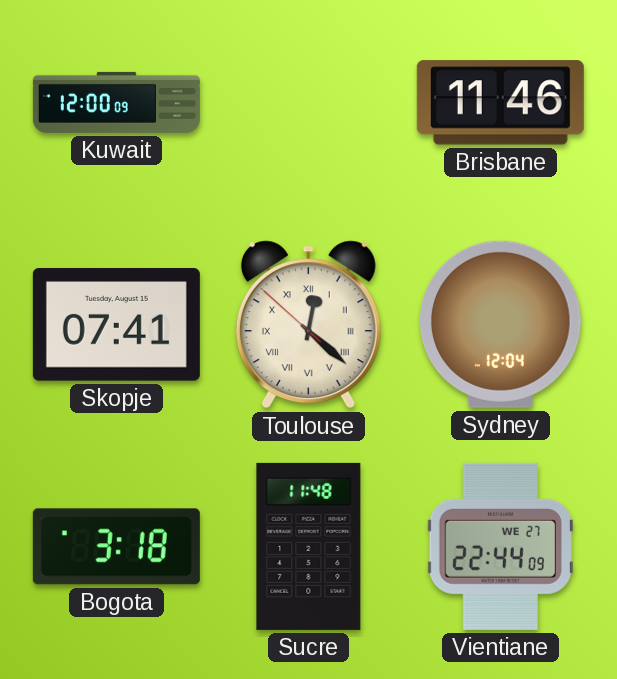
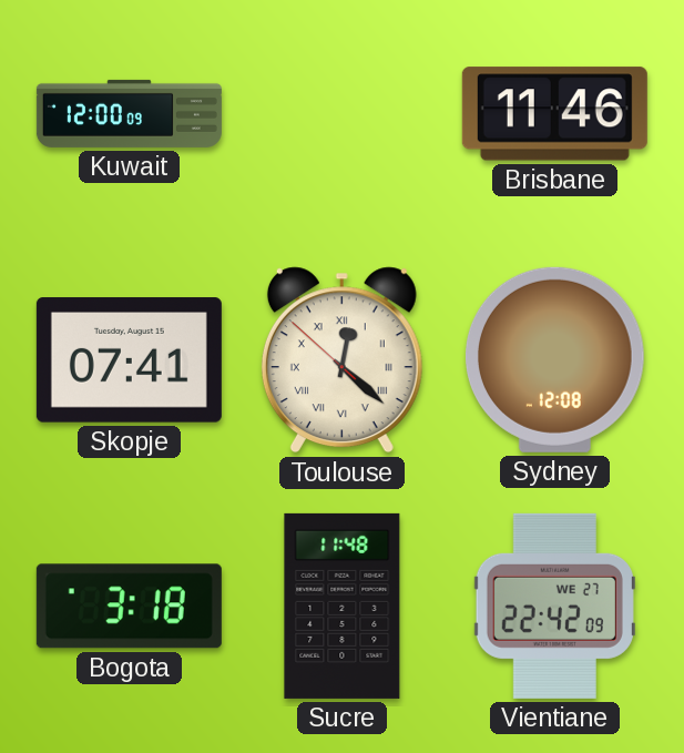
Sydney: 12:04 -> 12:08
Vientiane: 22:44 -> 22:42
